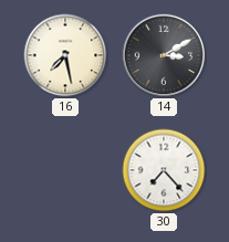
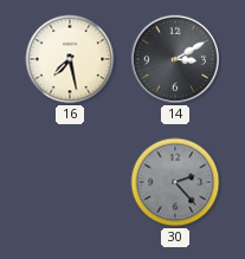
30: 7:23 -> 2:23
30 dial: white -> grey
